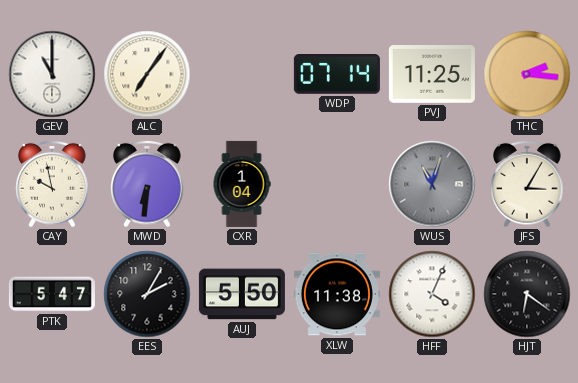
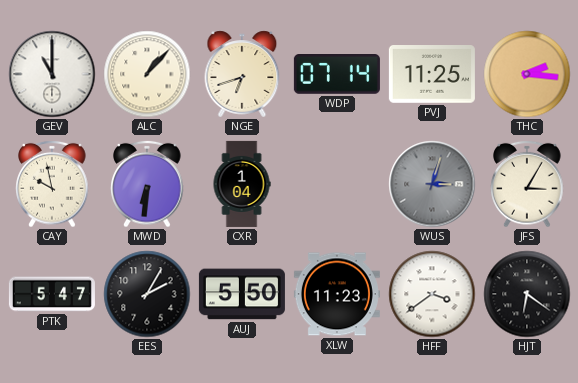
ALC: 7:06 -> 1:07
NGE: none -> 6:42
WUS: 11:03 -> 3:03
XLW: 11:38 -> 11:23
HFF: 4:04 -> 3:39
